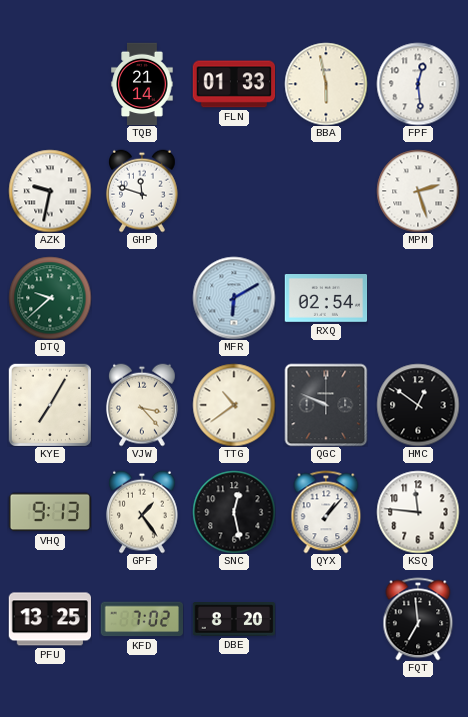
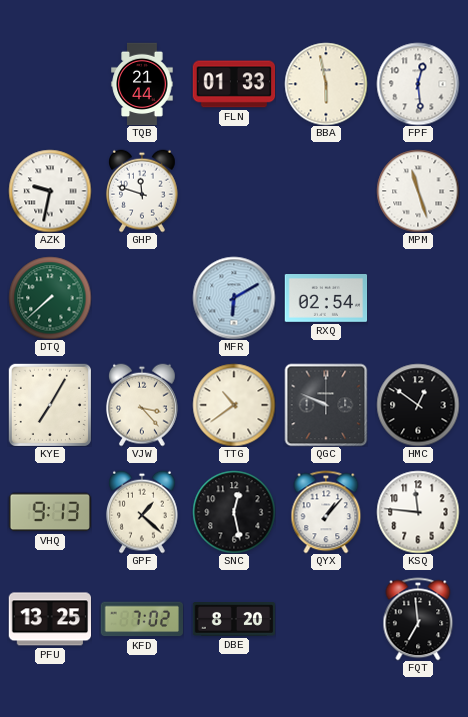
TQB: 21:14 -> 21:44
MPM: 2:27 -> 11:27
DTQ: 9:38 -> 7:38
GPF: 1:24 -> 1:22
